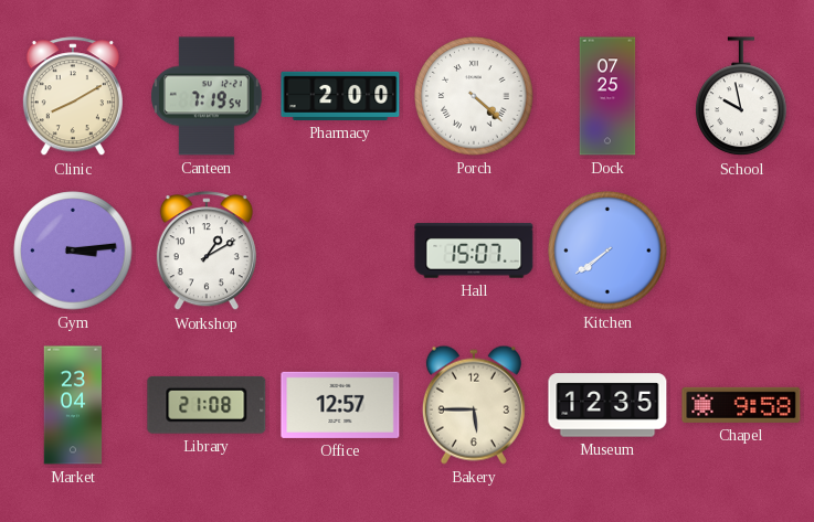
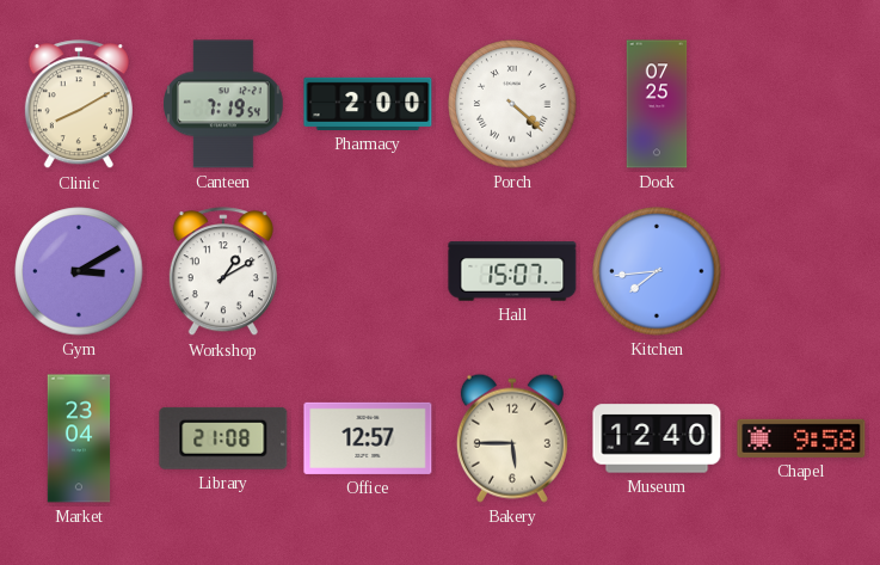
School: 9:58 -> none
Gym: 3:14 -> 3:10
Kitchen: 7:39 -> 7:44
Museum: 12:35 -> 12:40
